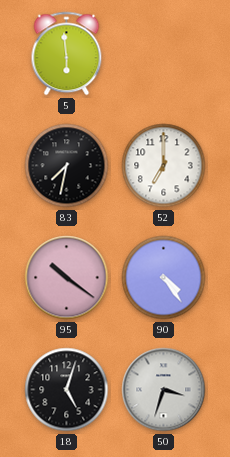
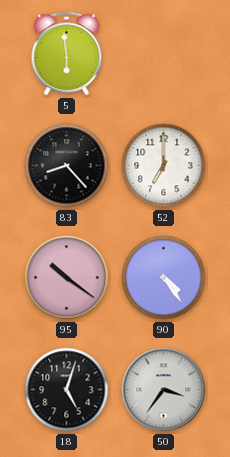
83: 7:32 -> 8:23
50: 3:33 -> 3:36
